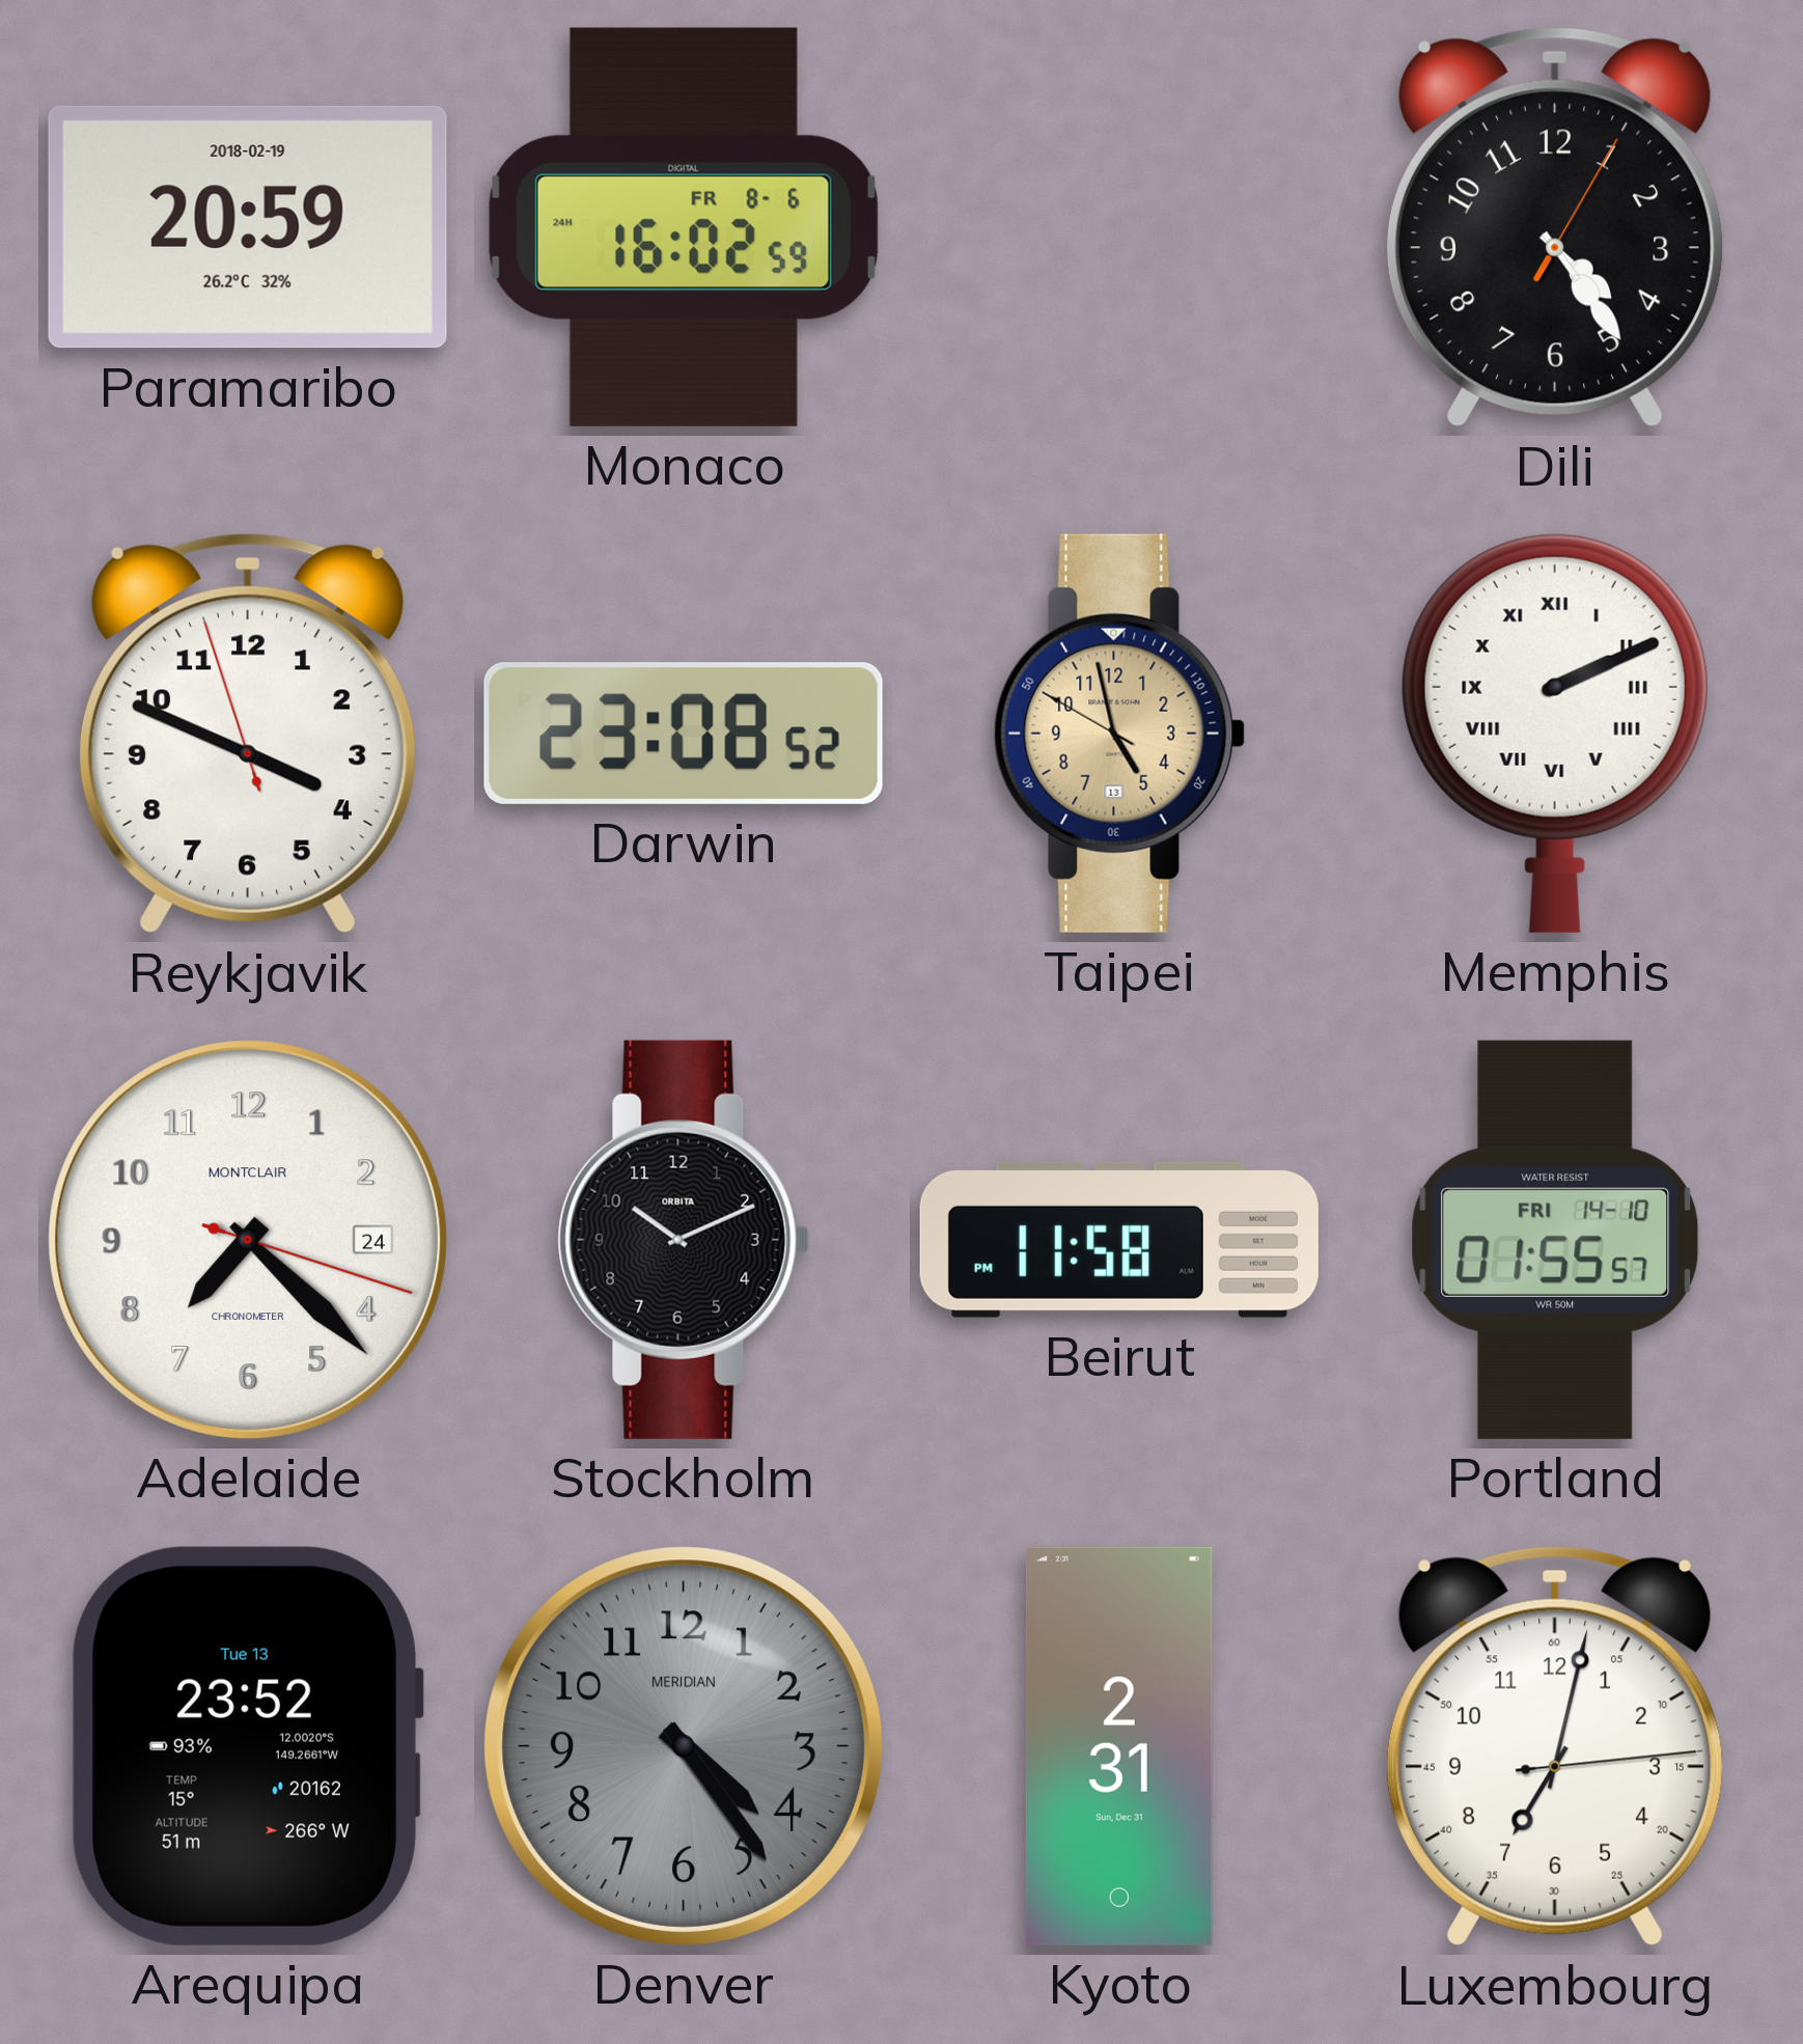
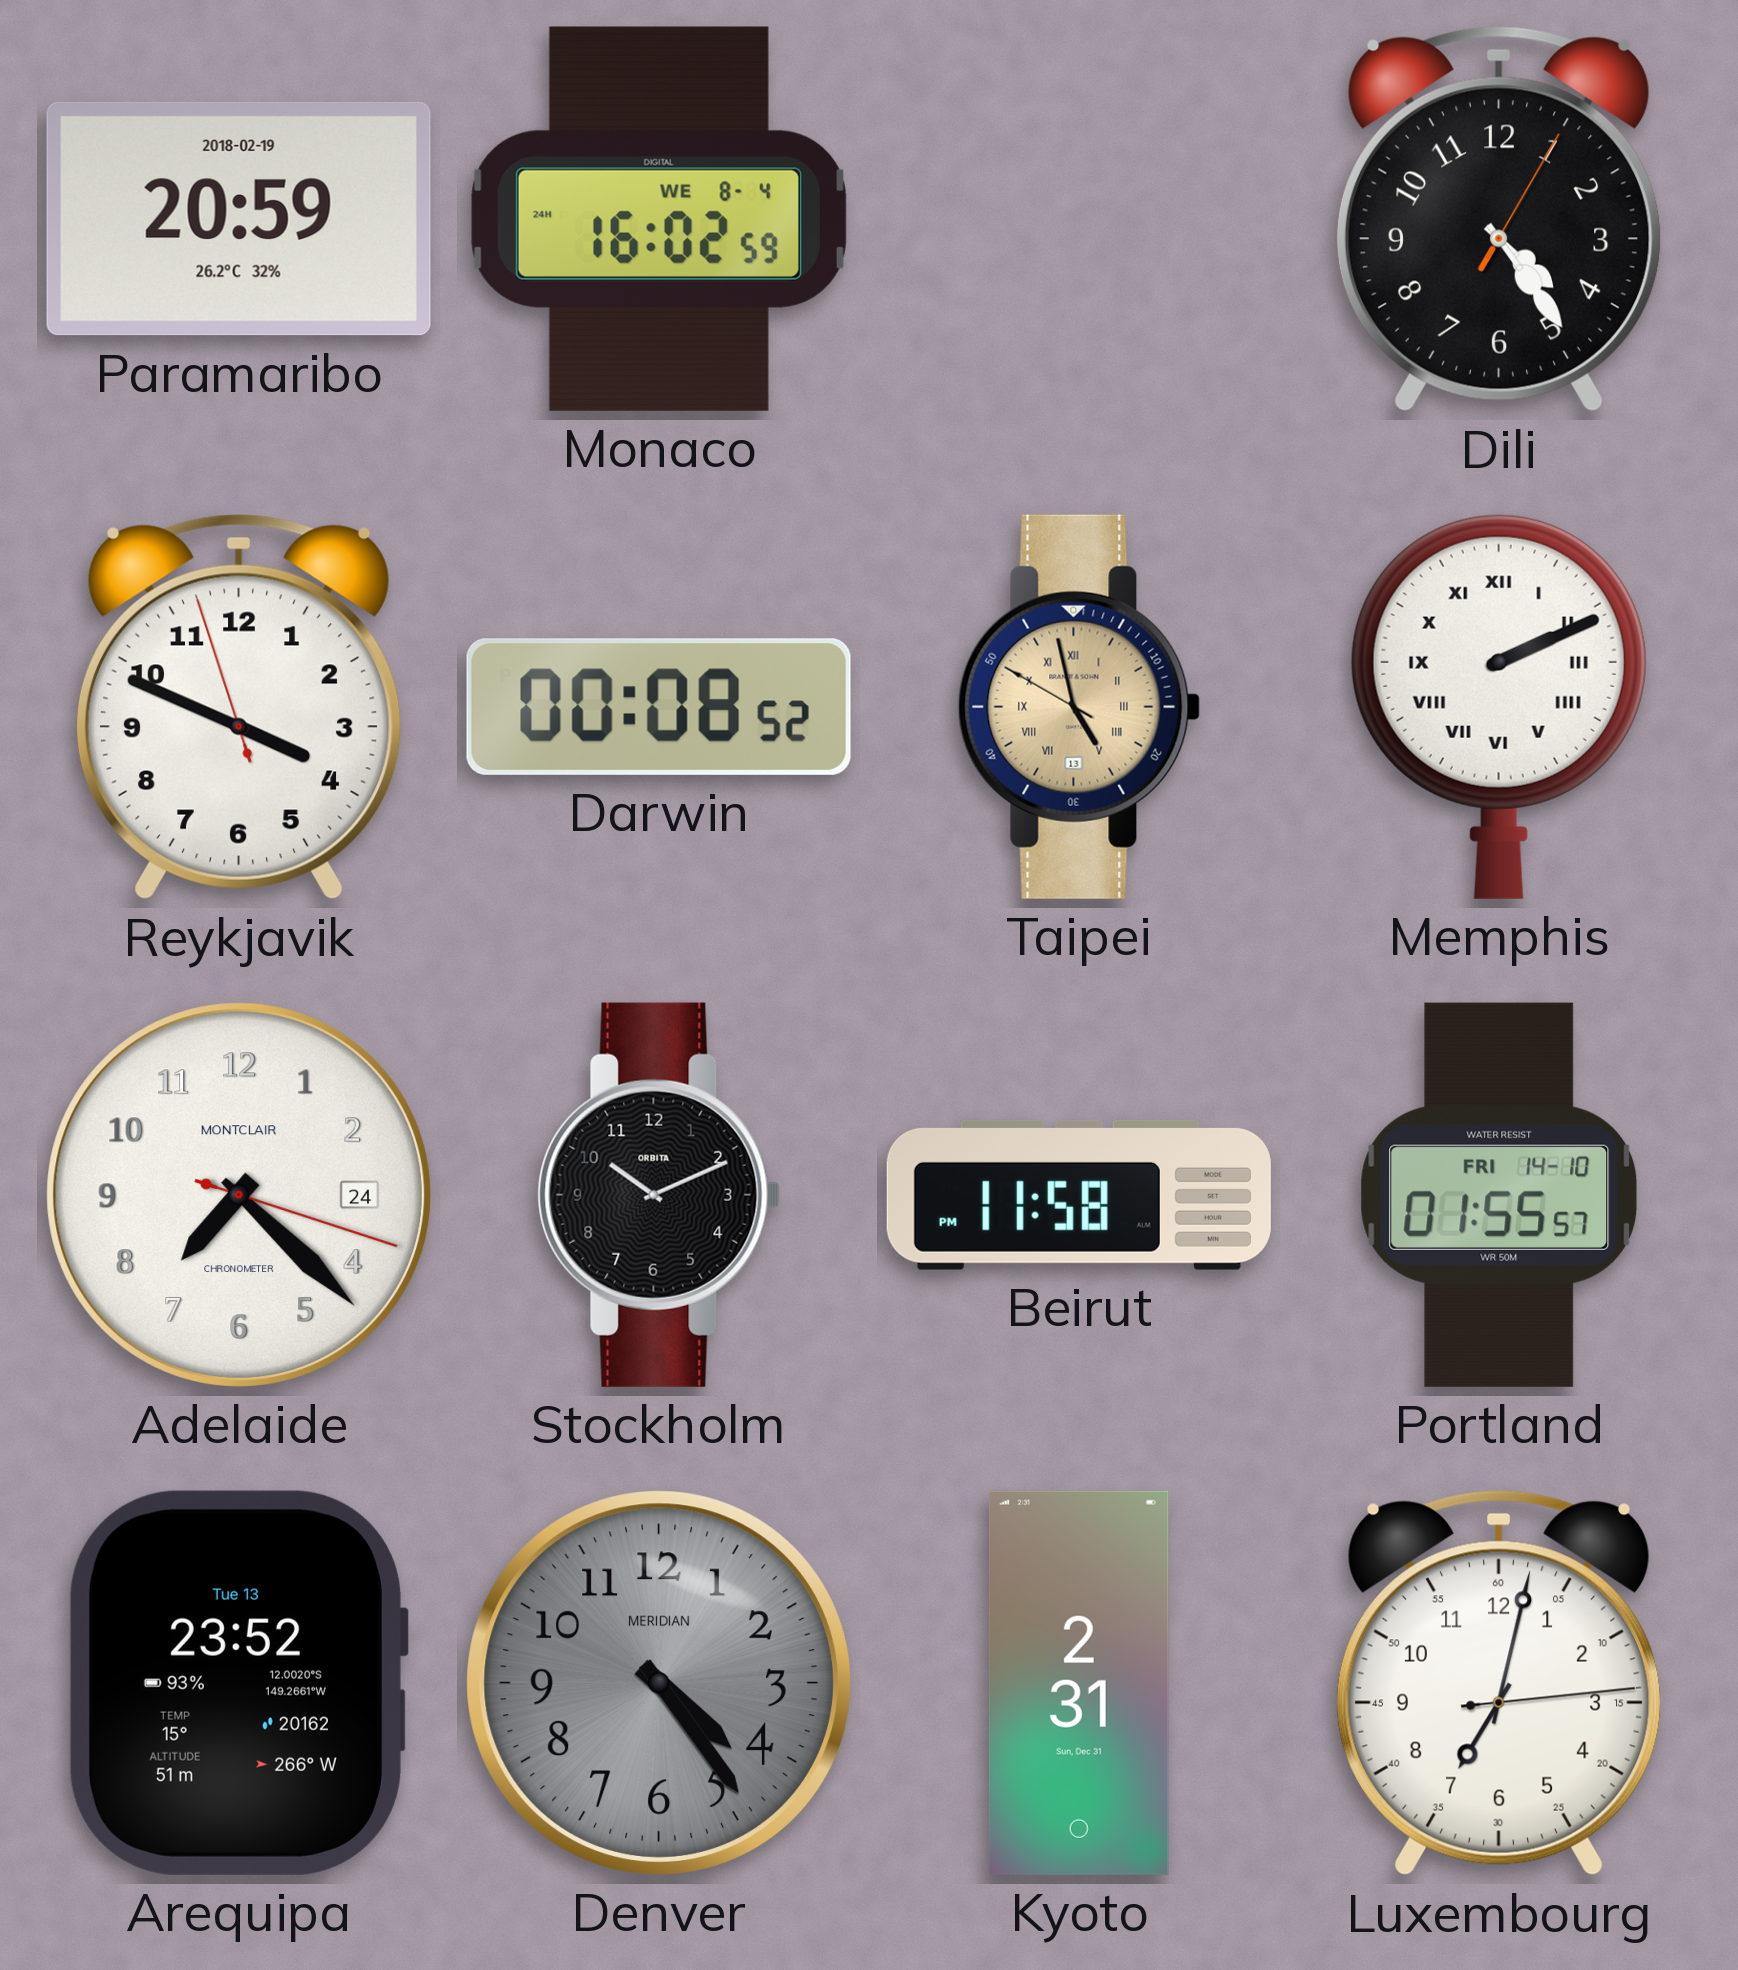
Monaco date: FR 8-6 -> WE 8-4
Darwin: 23:08 -> 00:08
Taipei numerals: Arabic -> Roman
